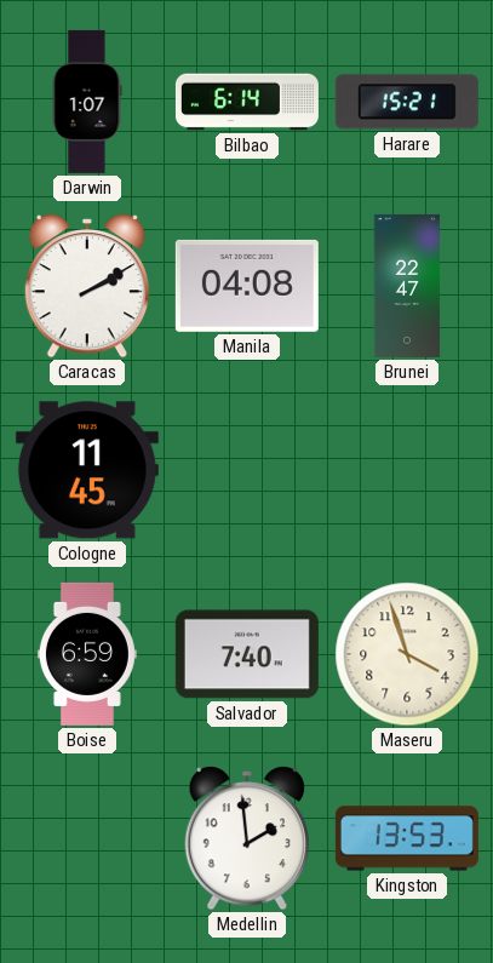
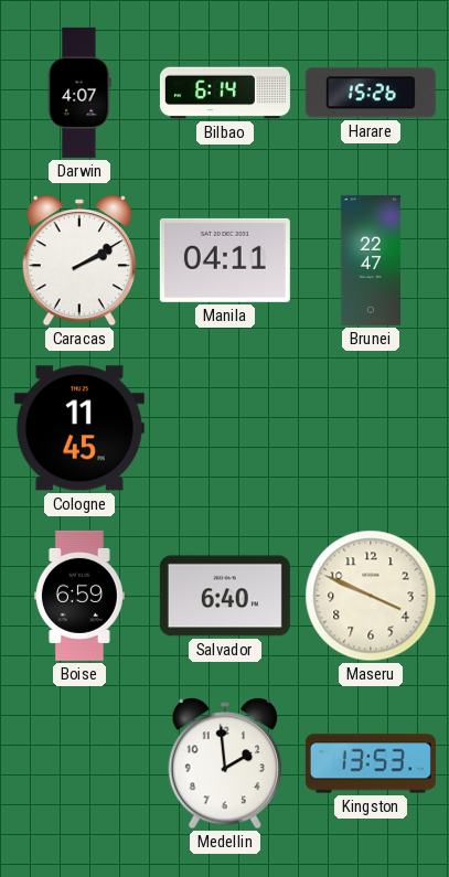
Darwin: 1:07 -> 4:07
Harare: 15:21 -> 15:26
Manila: 04:08 -> 04:11
Salvador: 7:40 -> 6:40
Maseru: 3:57 -> 3:49
